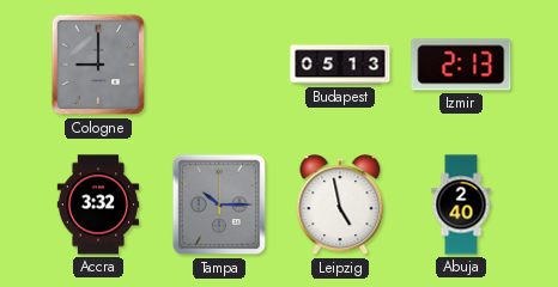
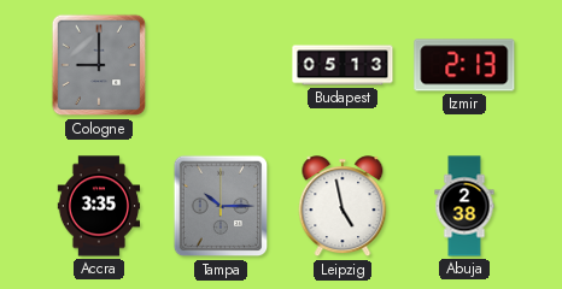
Accra: 3:32 -> 3:35
Abuja: 2:40 -> 2:38
